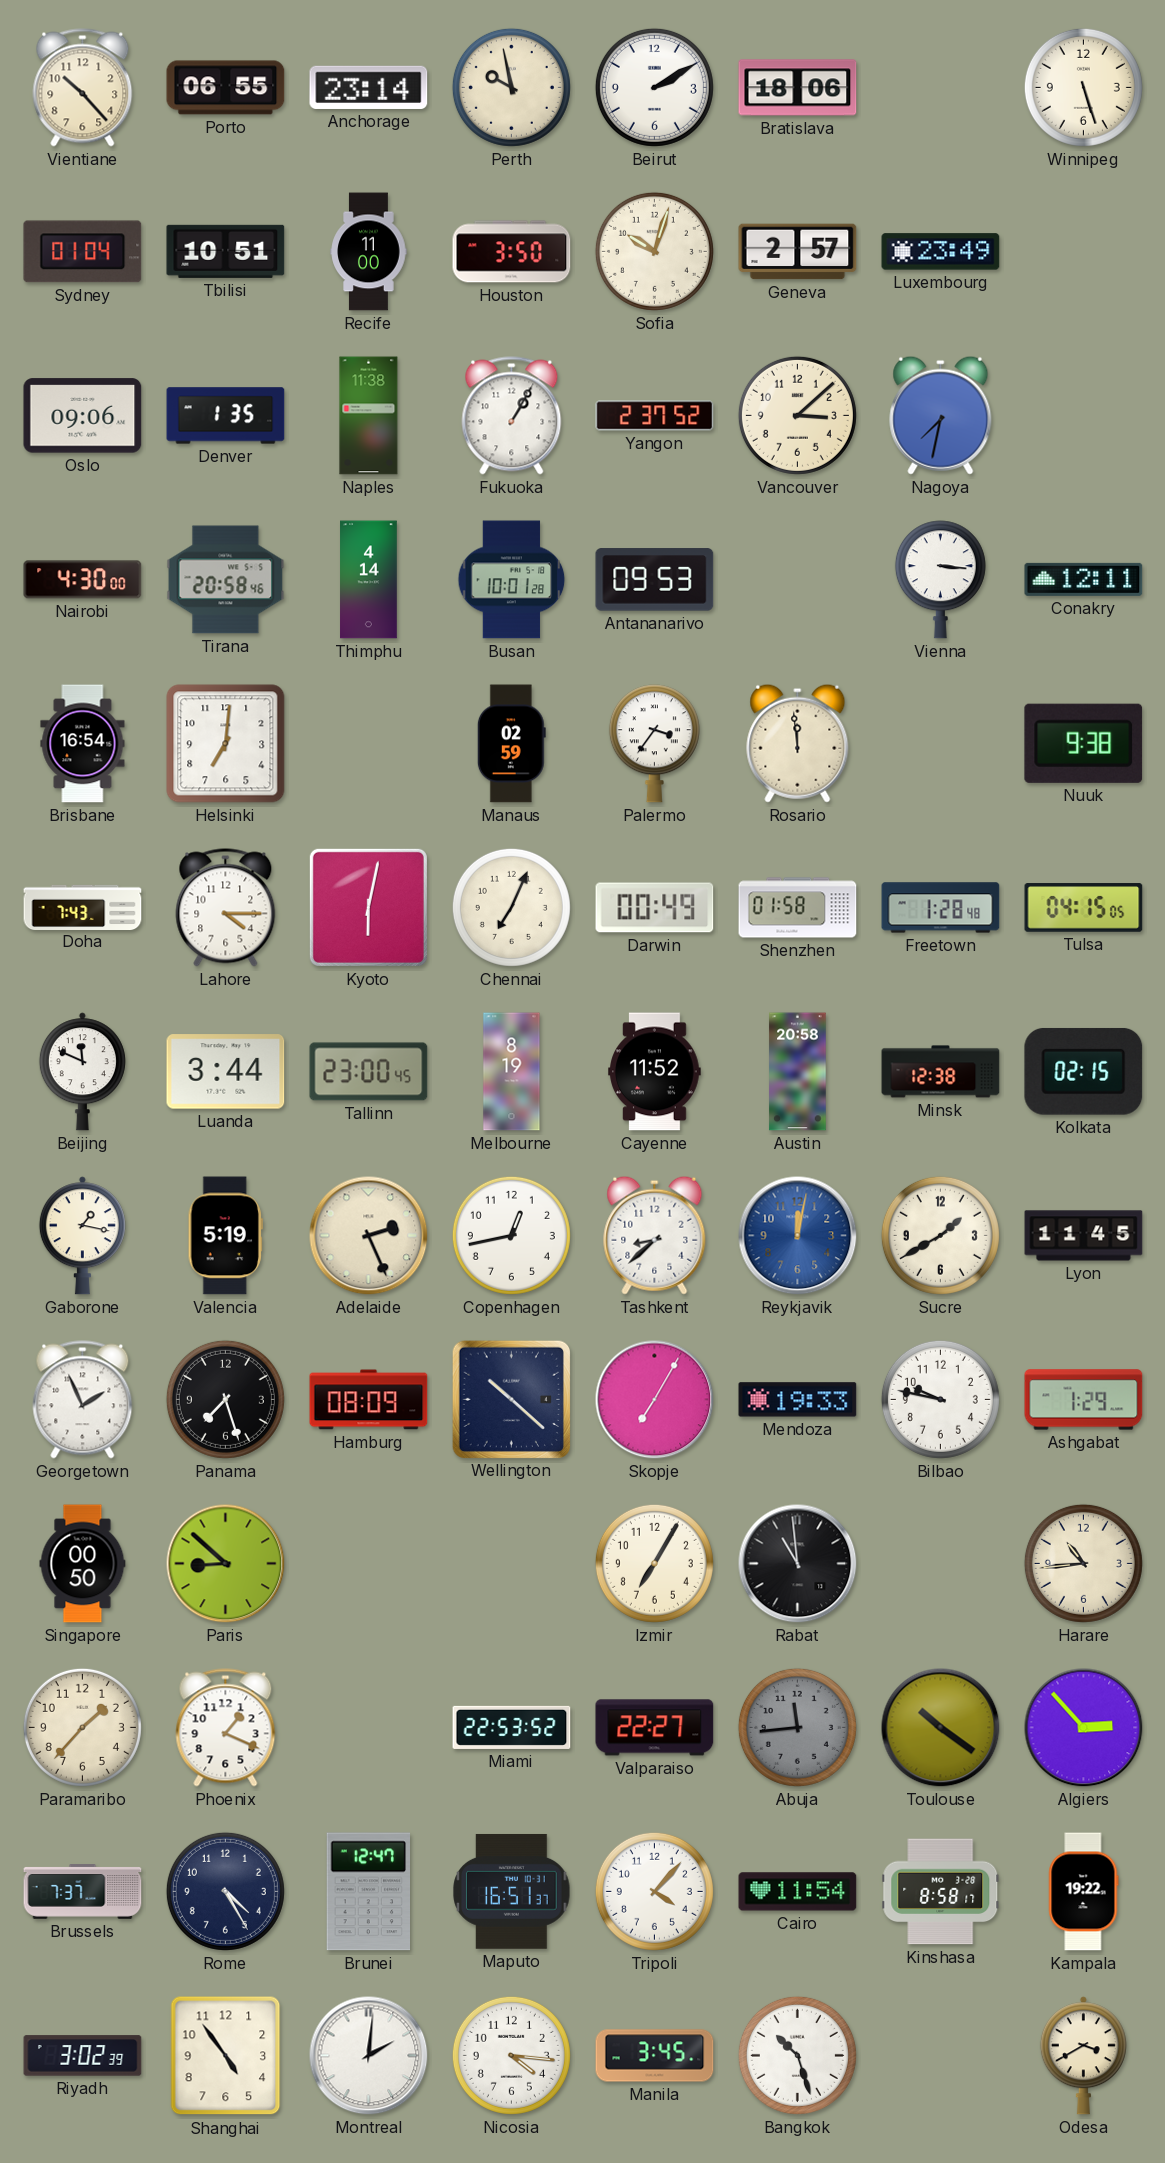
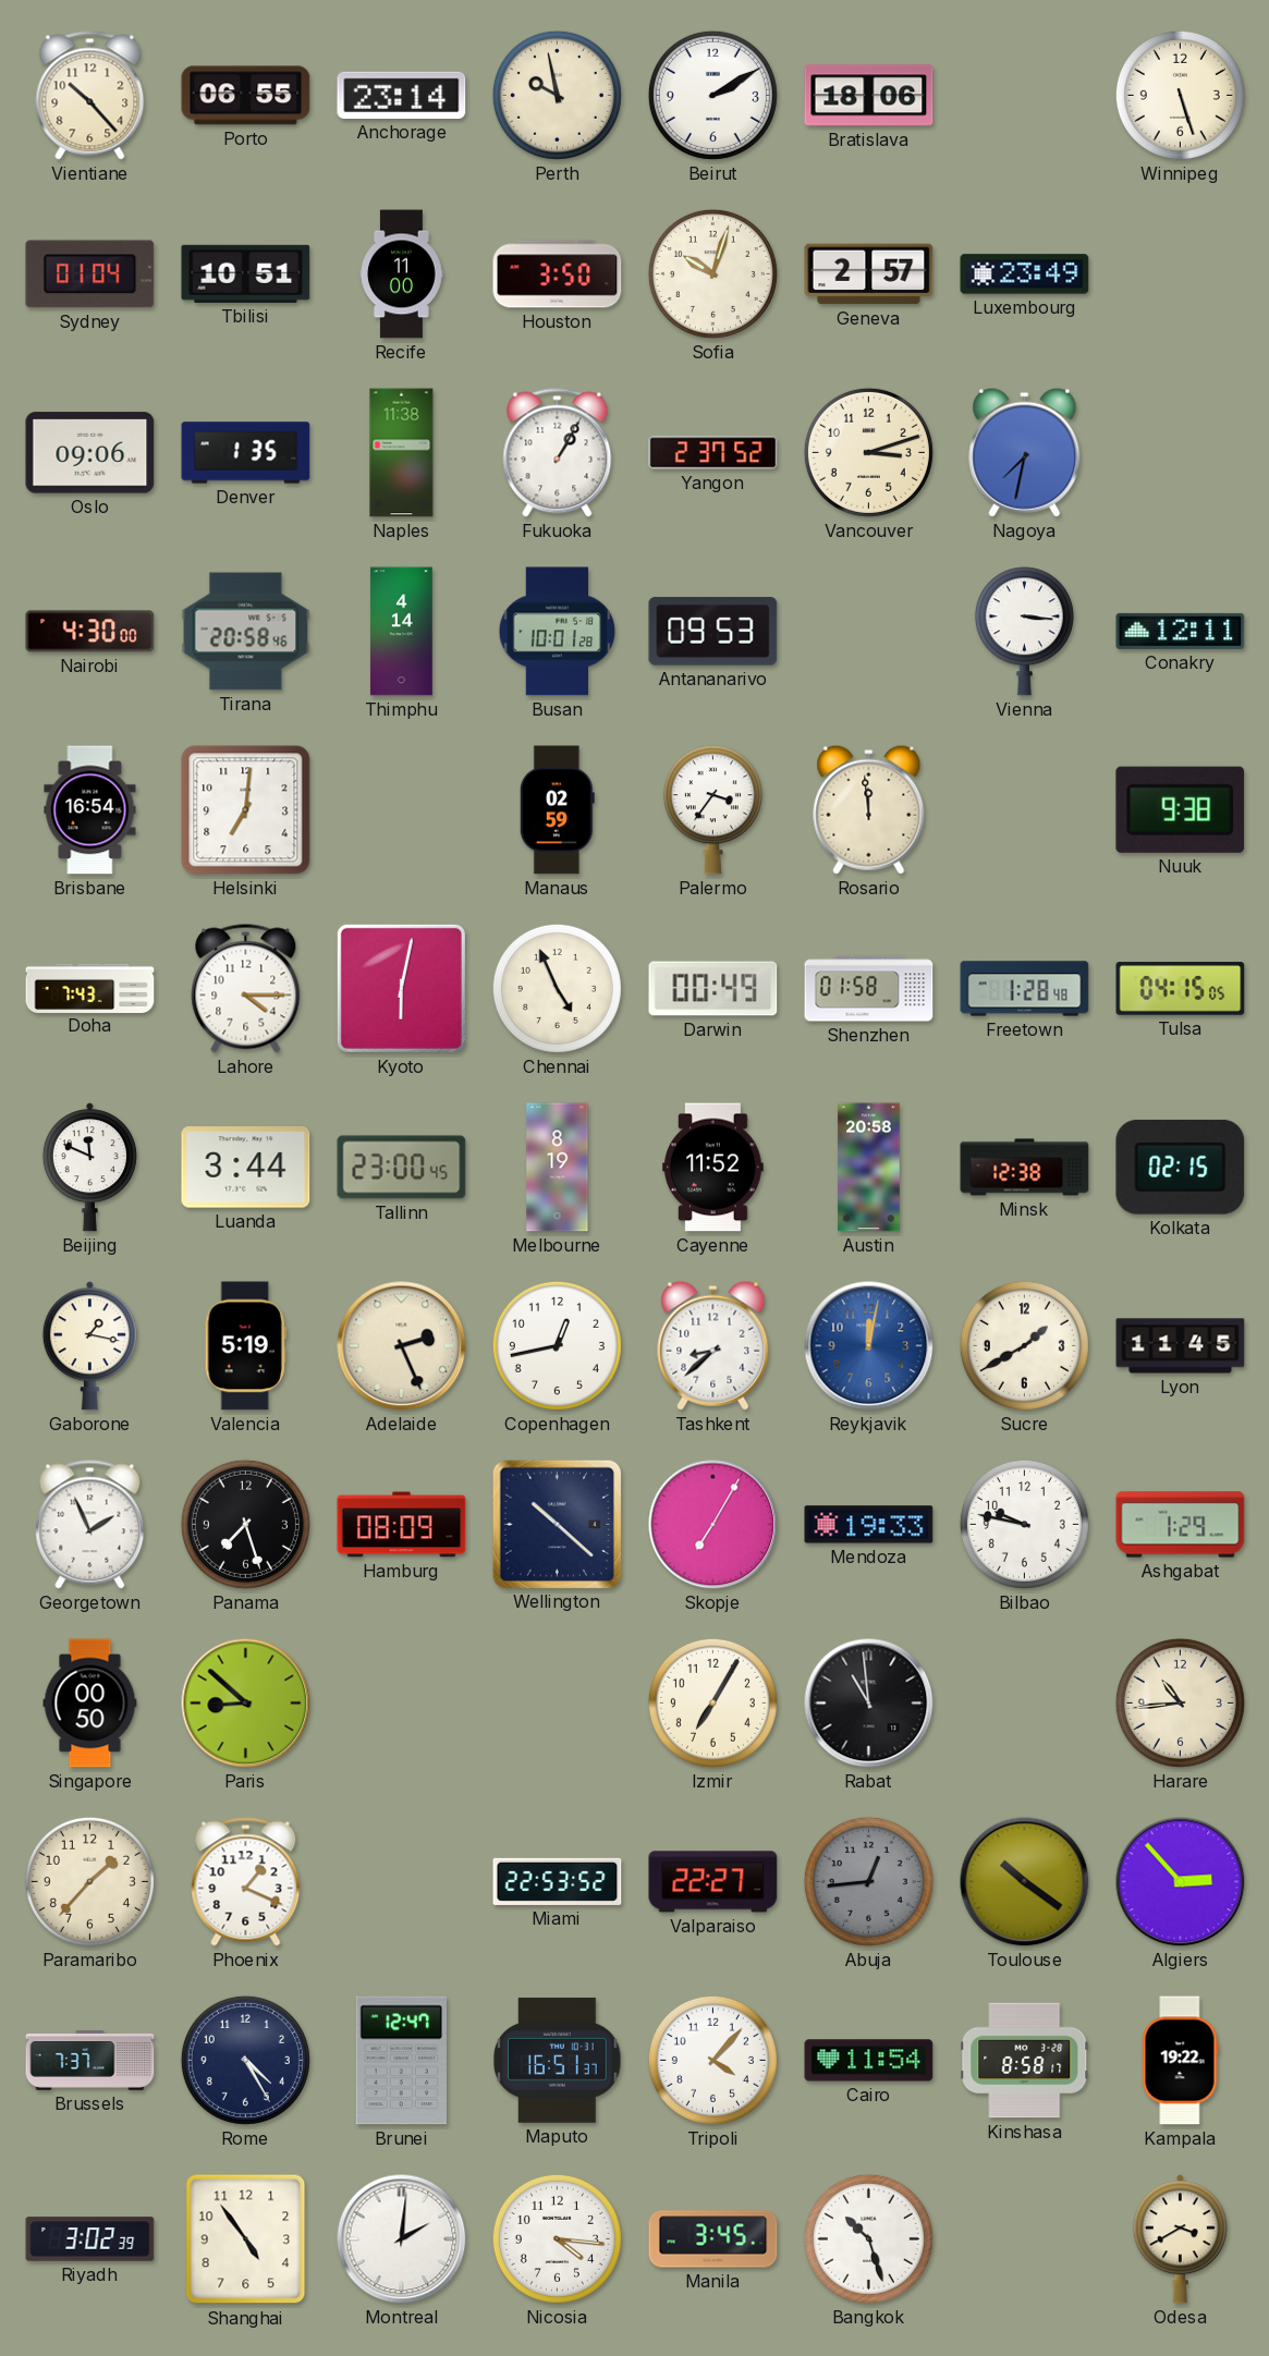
Vancouver: 3:08 -> 3:12
Chennai: 7:04 -> 4:56
Abuja: 11:44 -> 12:44
